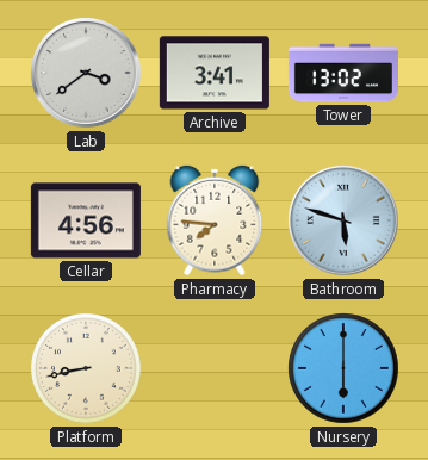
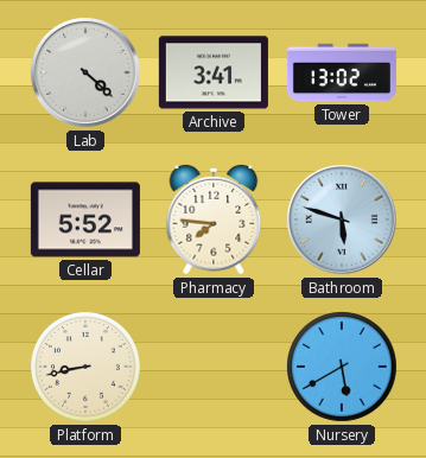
Lab: 3:39 -> 4:22
Cellar: 4:56 -> 5:52
Nursery: 6:00 -> 5:40
